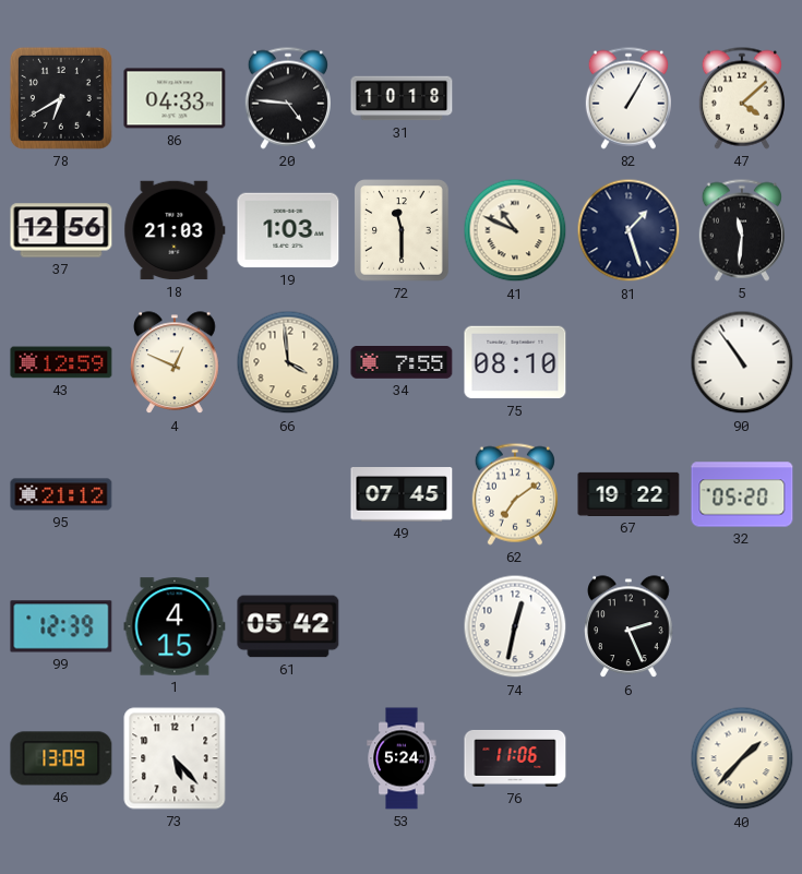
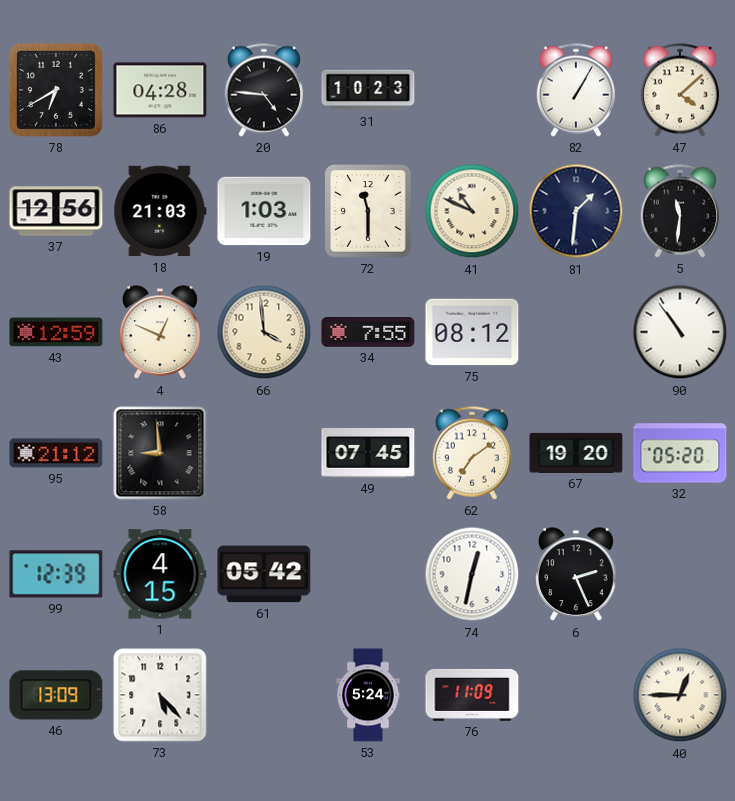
86: 04:33 -> 04:28
31: 10:18 -> 10:23
81: 1:27 -> 1:31
75: 08:10 -> 08:12
58: none -> 8:59
67: 19:22 -> 19:20
76: 11:06 -> 11:09
40: 1:37 -> 12:45
